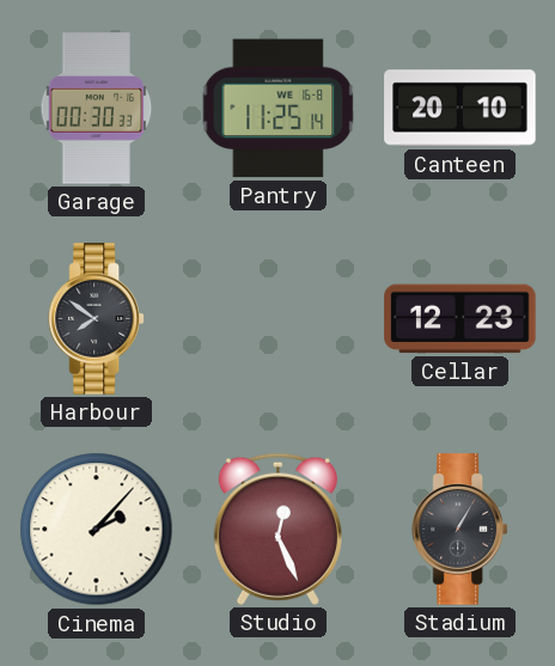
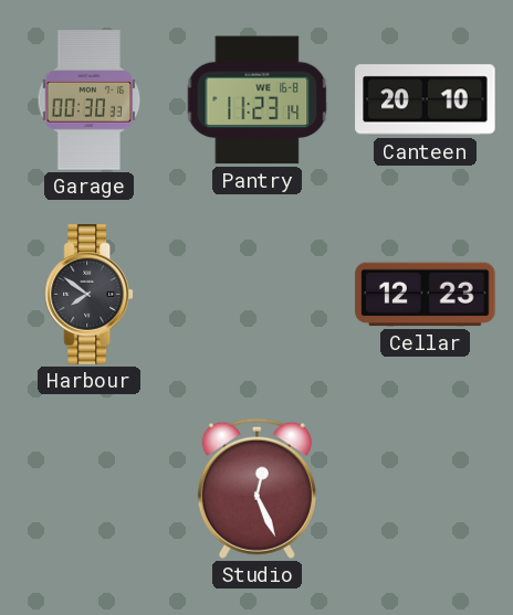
Pantry: 11:25 -> 11:23
Cinema: 2:07 -> none
Stadium: 1:05 -> none
